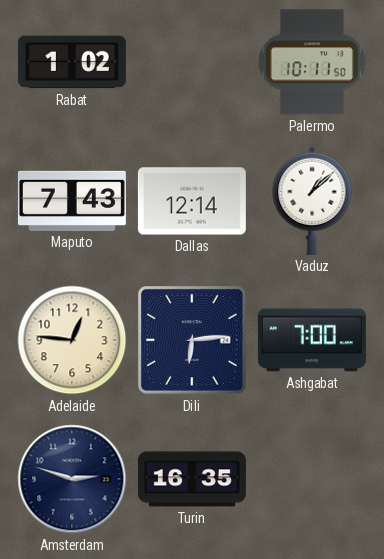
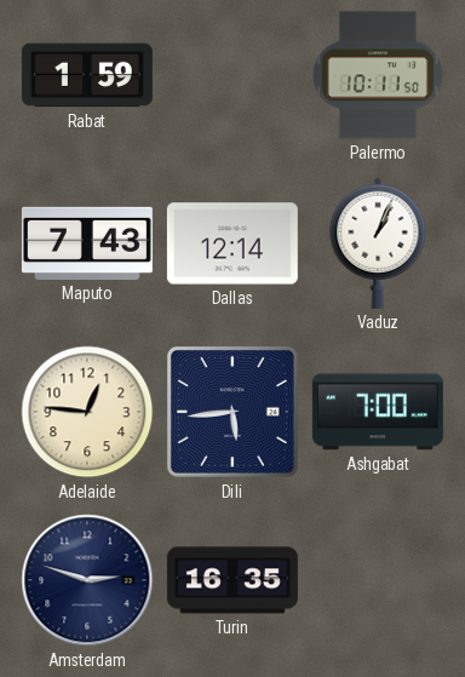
Rabat: 1:02 -> 1:59
Vaduz: 1:08 -> 1:04
Dili: 6:14 -> 5:44
